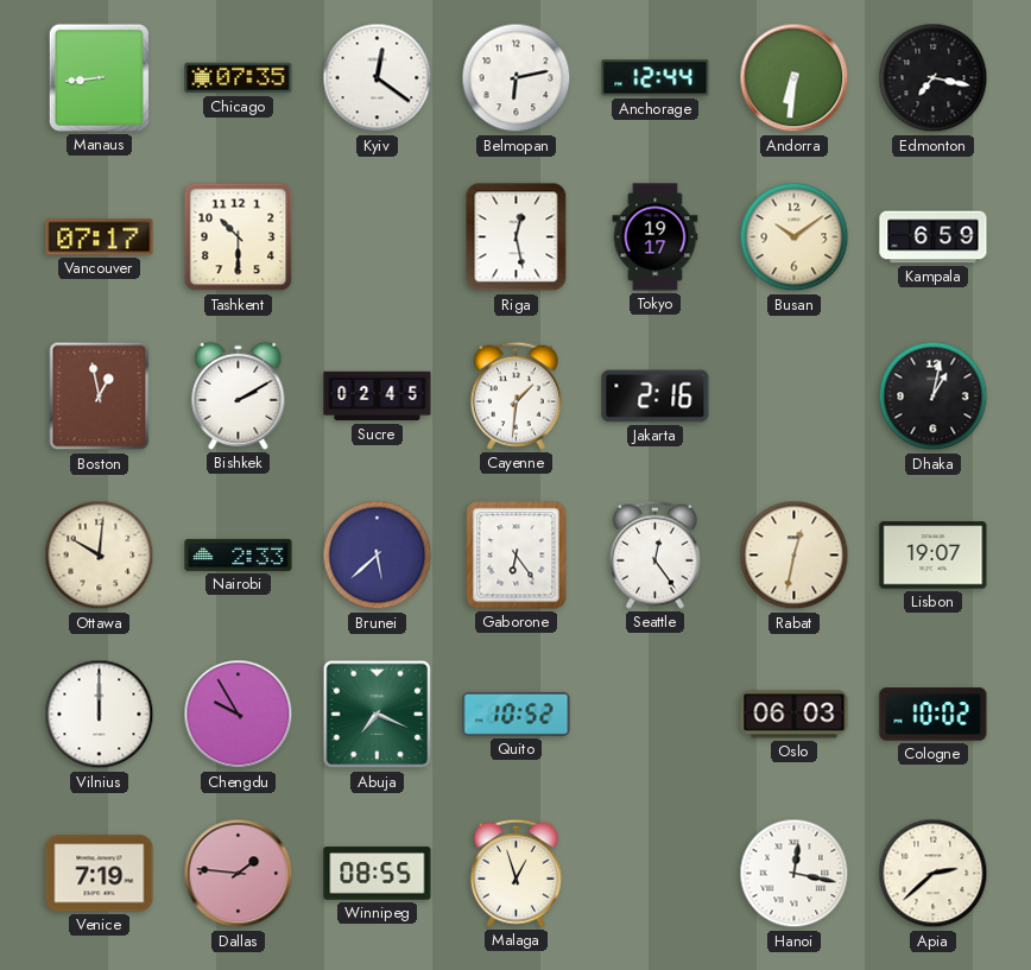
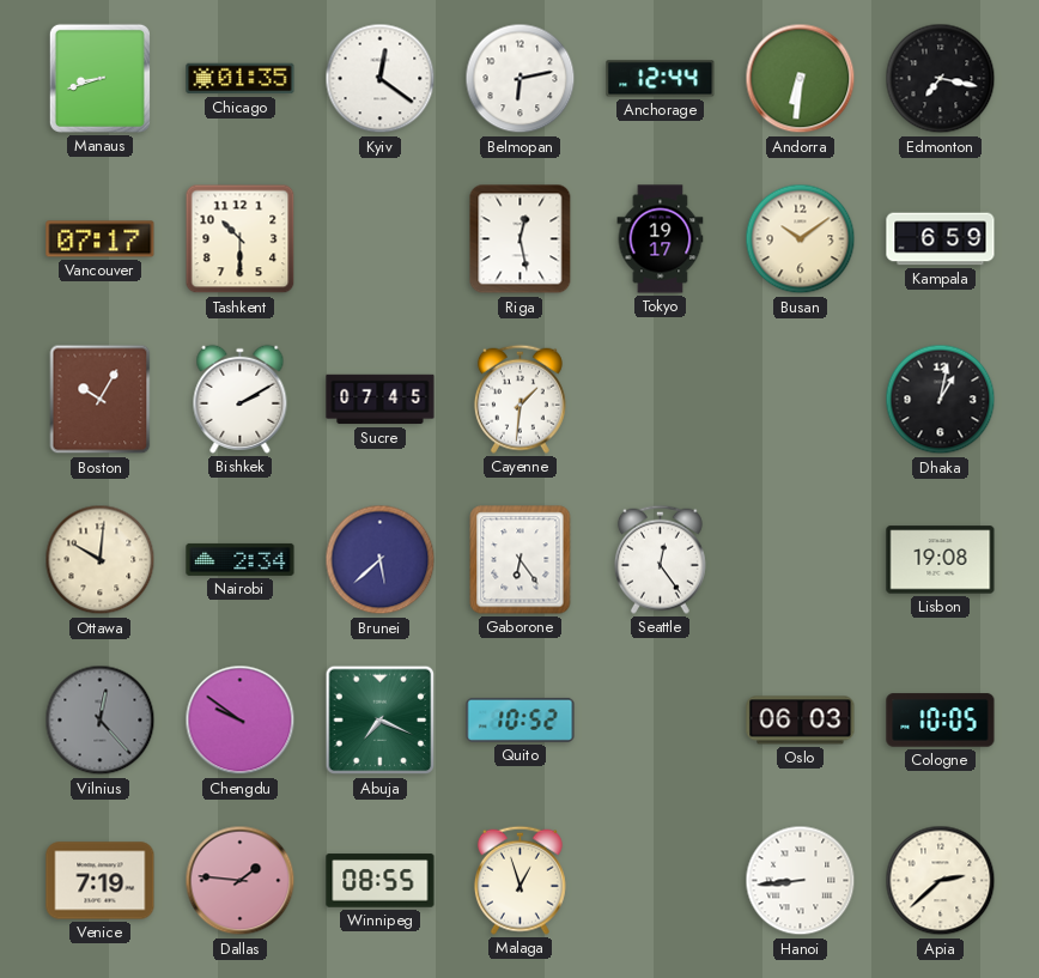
Manaus: 8:44 -> 8:42
Chicago: 07:35 -> 01:35
Boston: 12:58 -> 10:05
Sucre: 02:45 -> 07:45
Jakarta: 2:16 -> none
Nairobi: 2:33 -> 2:34
Rabat: 12:32 -> none
Lisbon: 19:07 -> 19:08
Vilnius: 12:00 -> 12:23
Vilnius dial: white -> grey
Chengdu: 9:55 -> 9:51
Cologne: 10:02 -> 10:05
Hanoi: 12:17 -> 8:44
